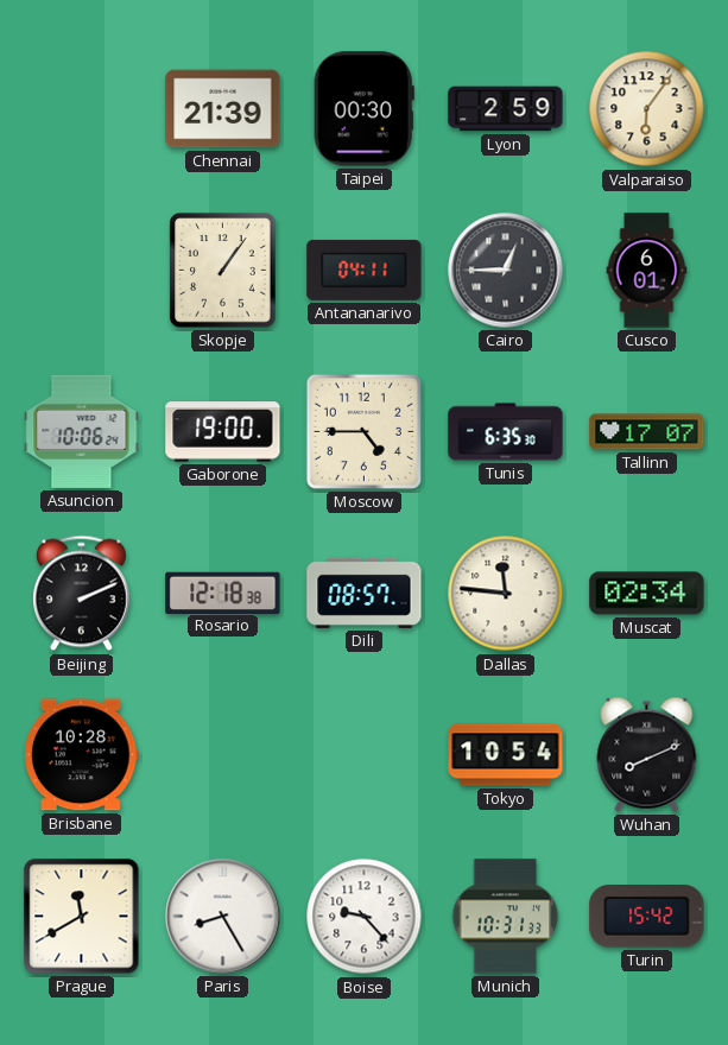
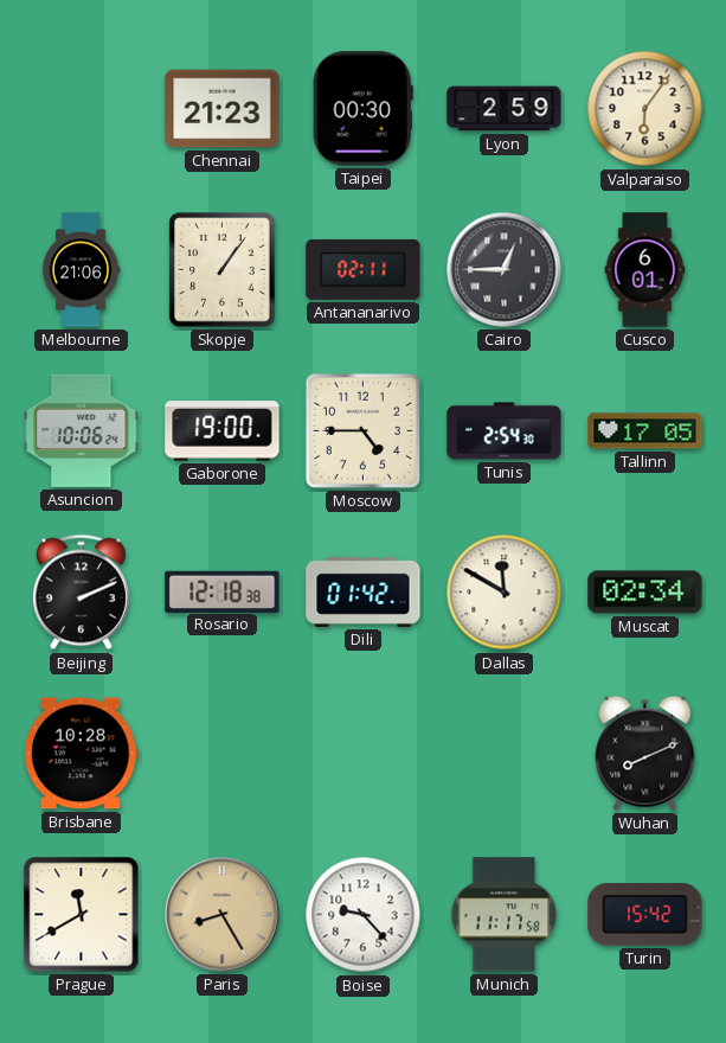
Chennai: 21:39 -> 21:23
Melbourne: none -> 21:06
Antananarivo: 04:11 -> 02:11
Tunis: 6:35 -> 2:54
Tallinn: 17:07 -> 17:05
Dili: 08:57 -> 01:42
Dallas: 11:46 -> 11:50
Tokyo: 10:54 -> none
Paris dial: white -> champagne
Munich: 10:31 -> 11:17
